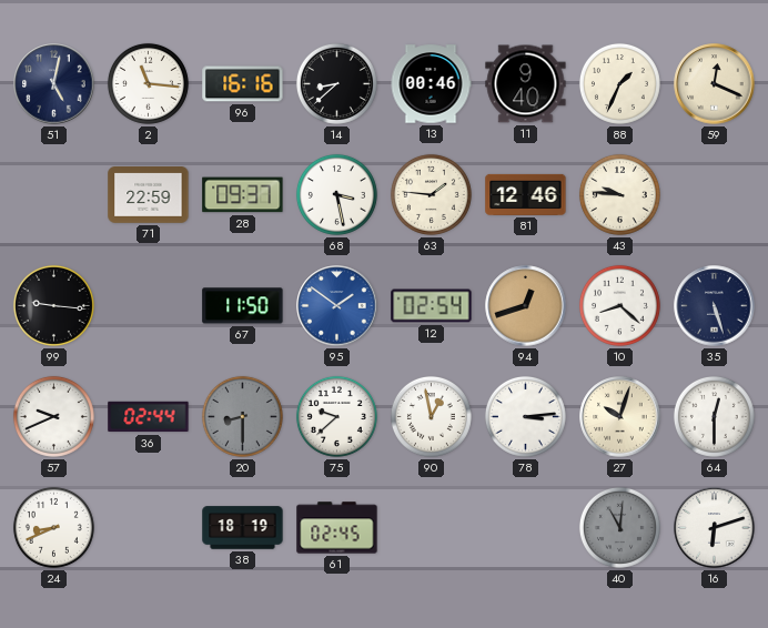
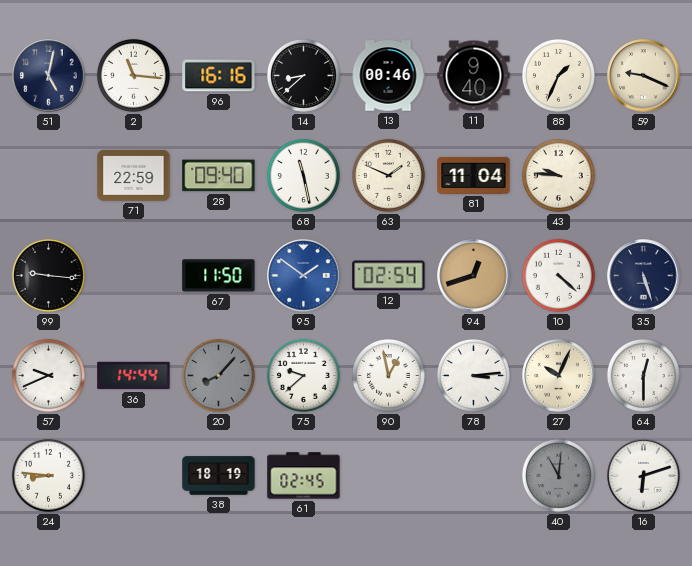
59: 12:19 -> 9:19
28: 09:37 -> 09:40
68: 3:28 -> 11:28
63: 1:46 -> 1:49
81: 12:46 -> 11:04
10: 8:22 -> 4:22
36: 02:44 -> 14:44
20: 8:30 -> 8:07
27: 10:03 -> 10:04
24: 8:41 -> 8:46
